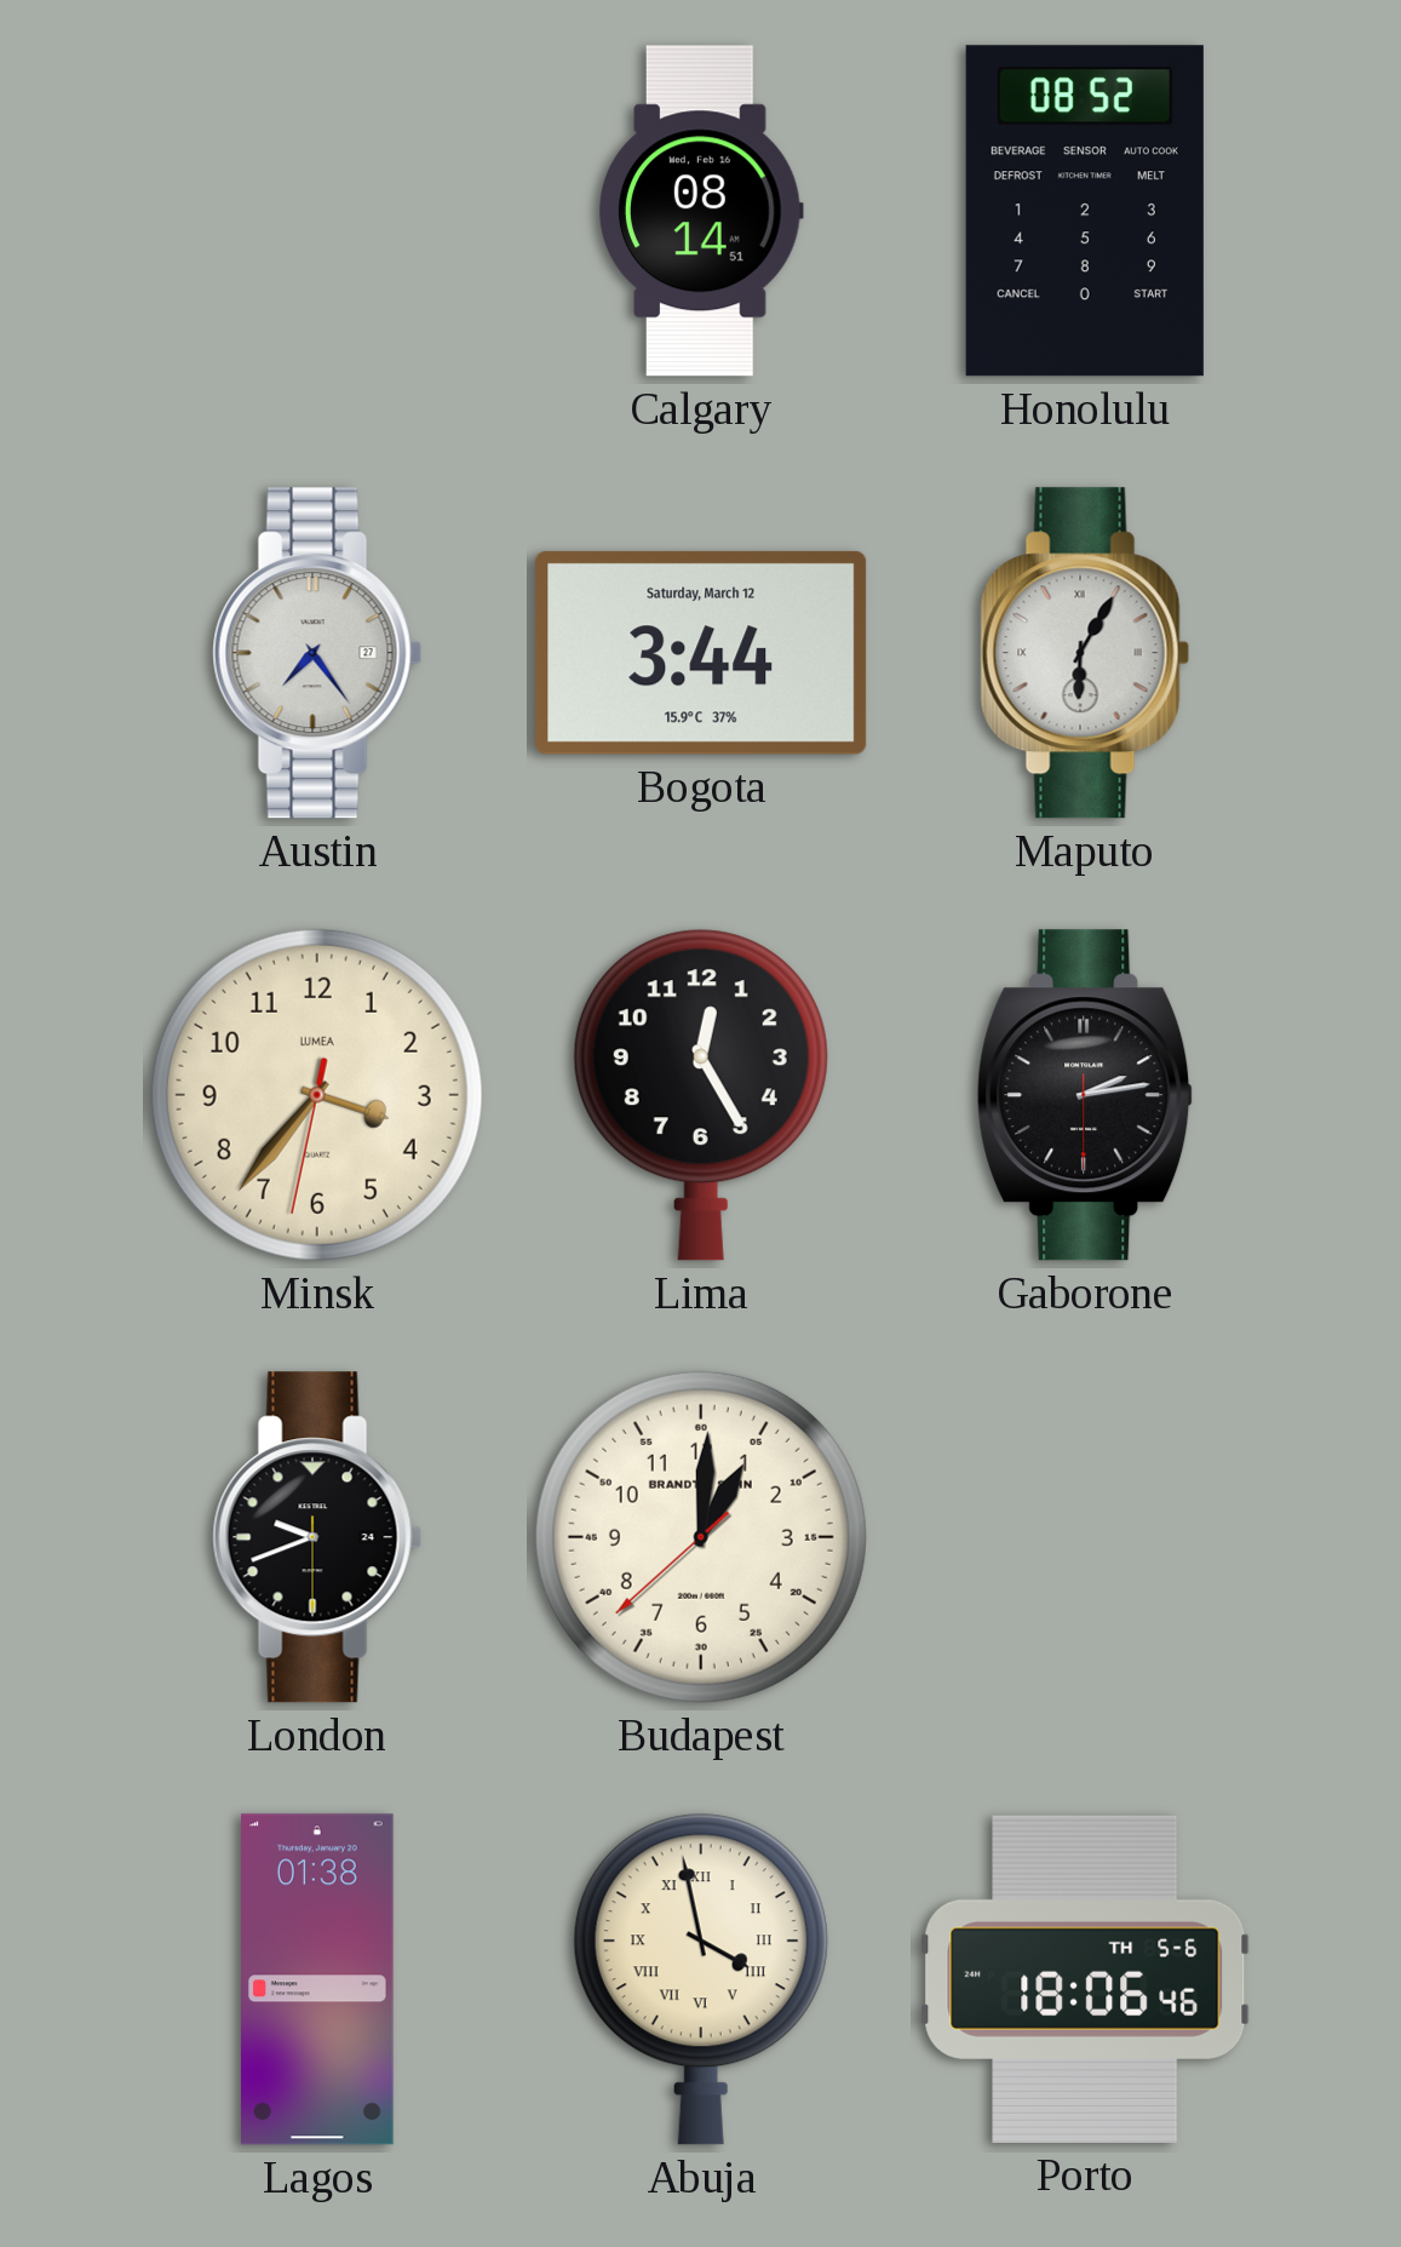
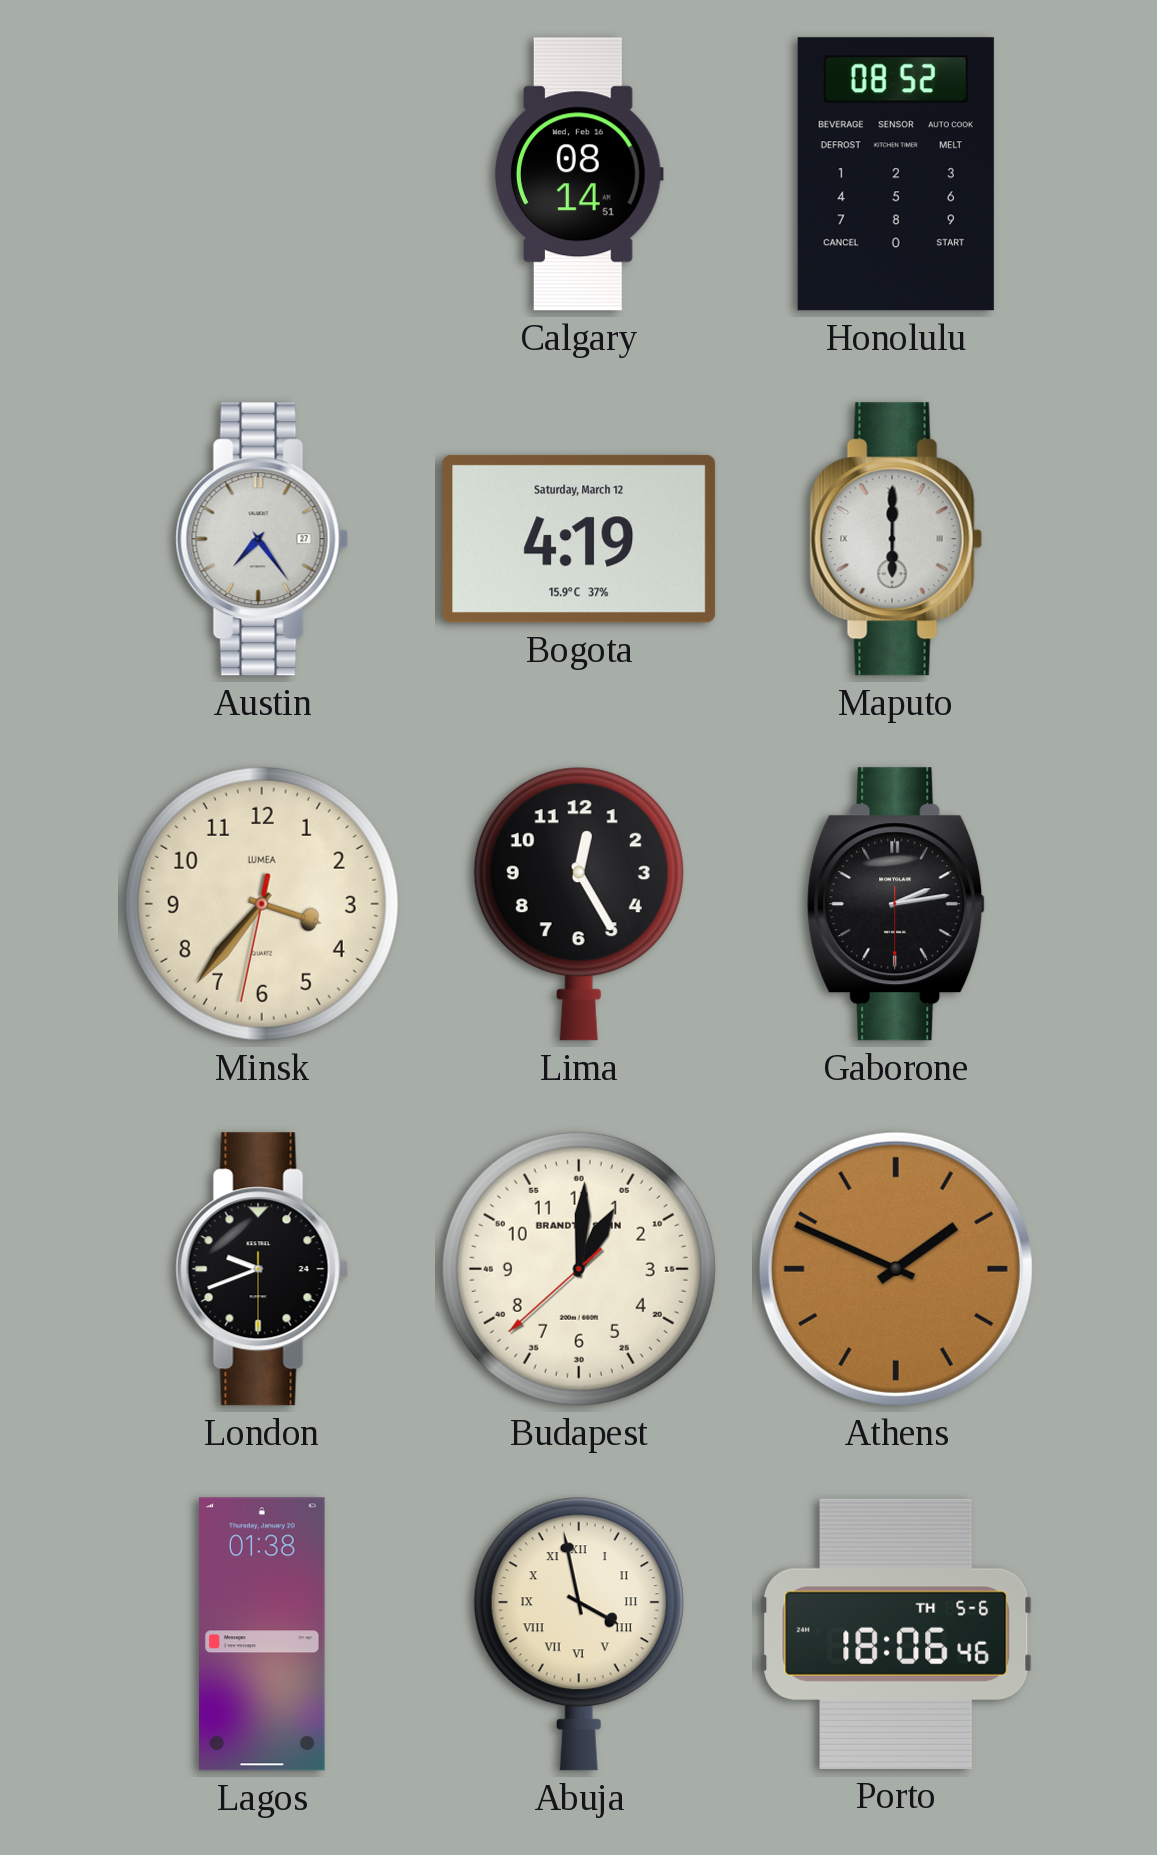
Bogota: 3:44 -> 4:19
Maputo: 6:05 -> 6:00
Athens: none -> 1:49
